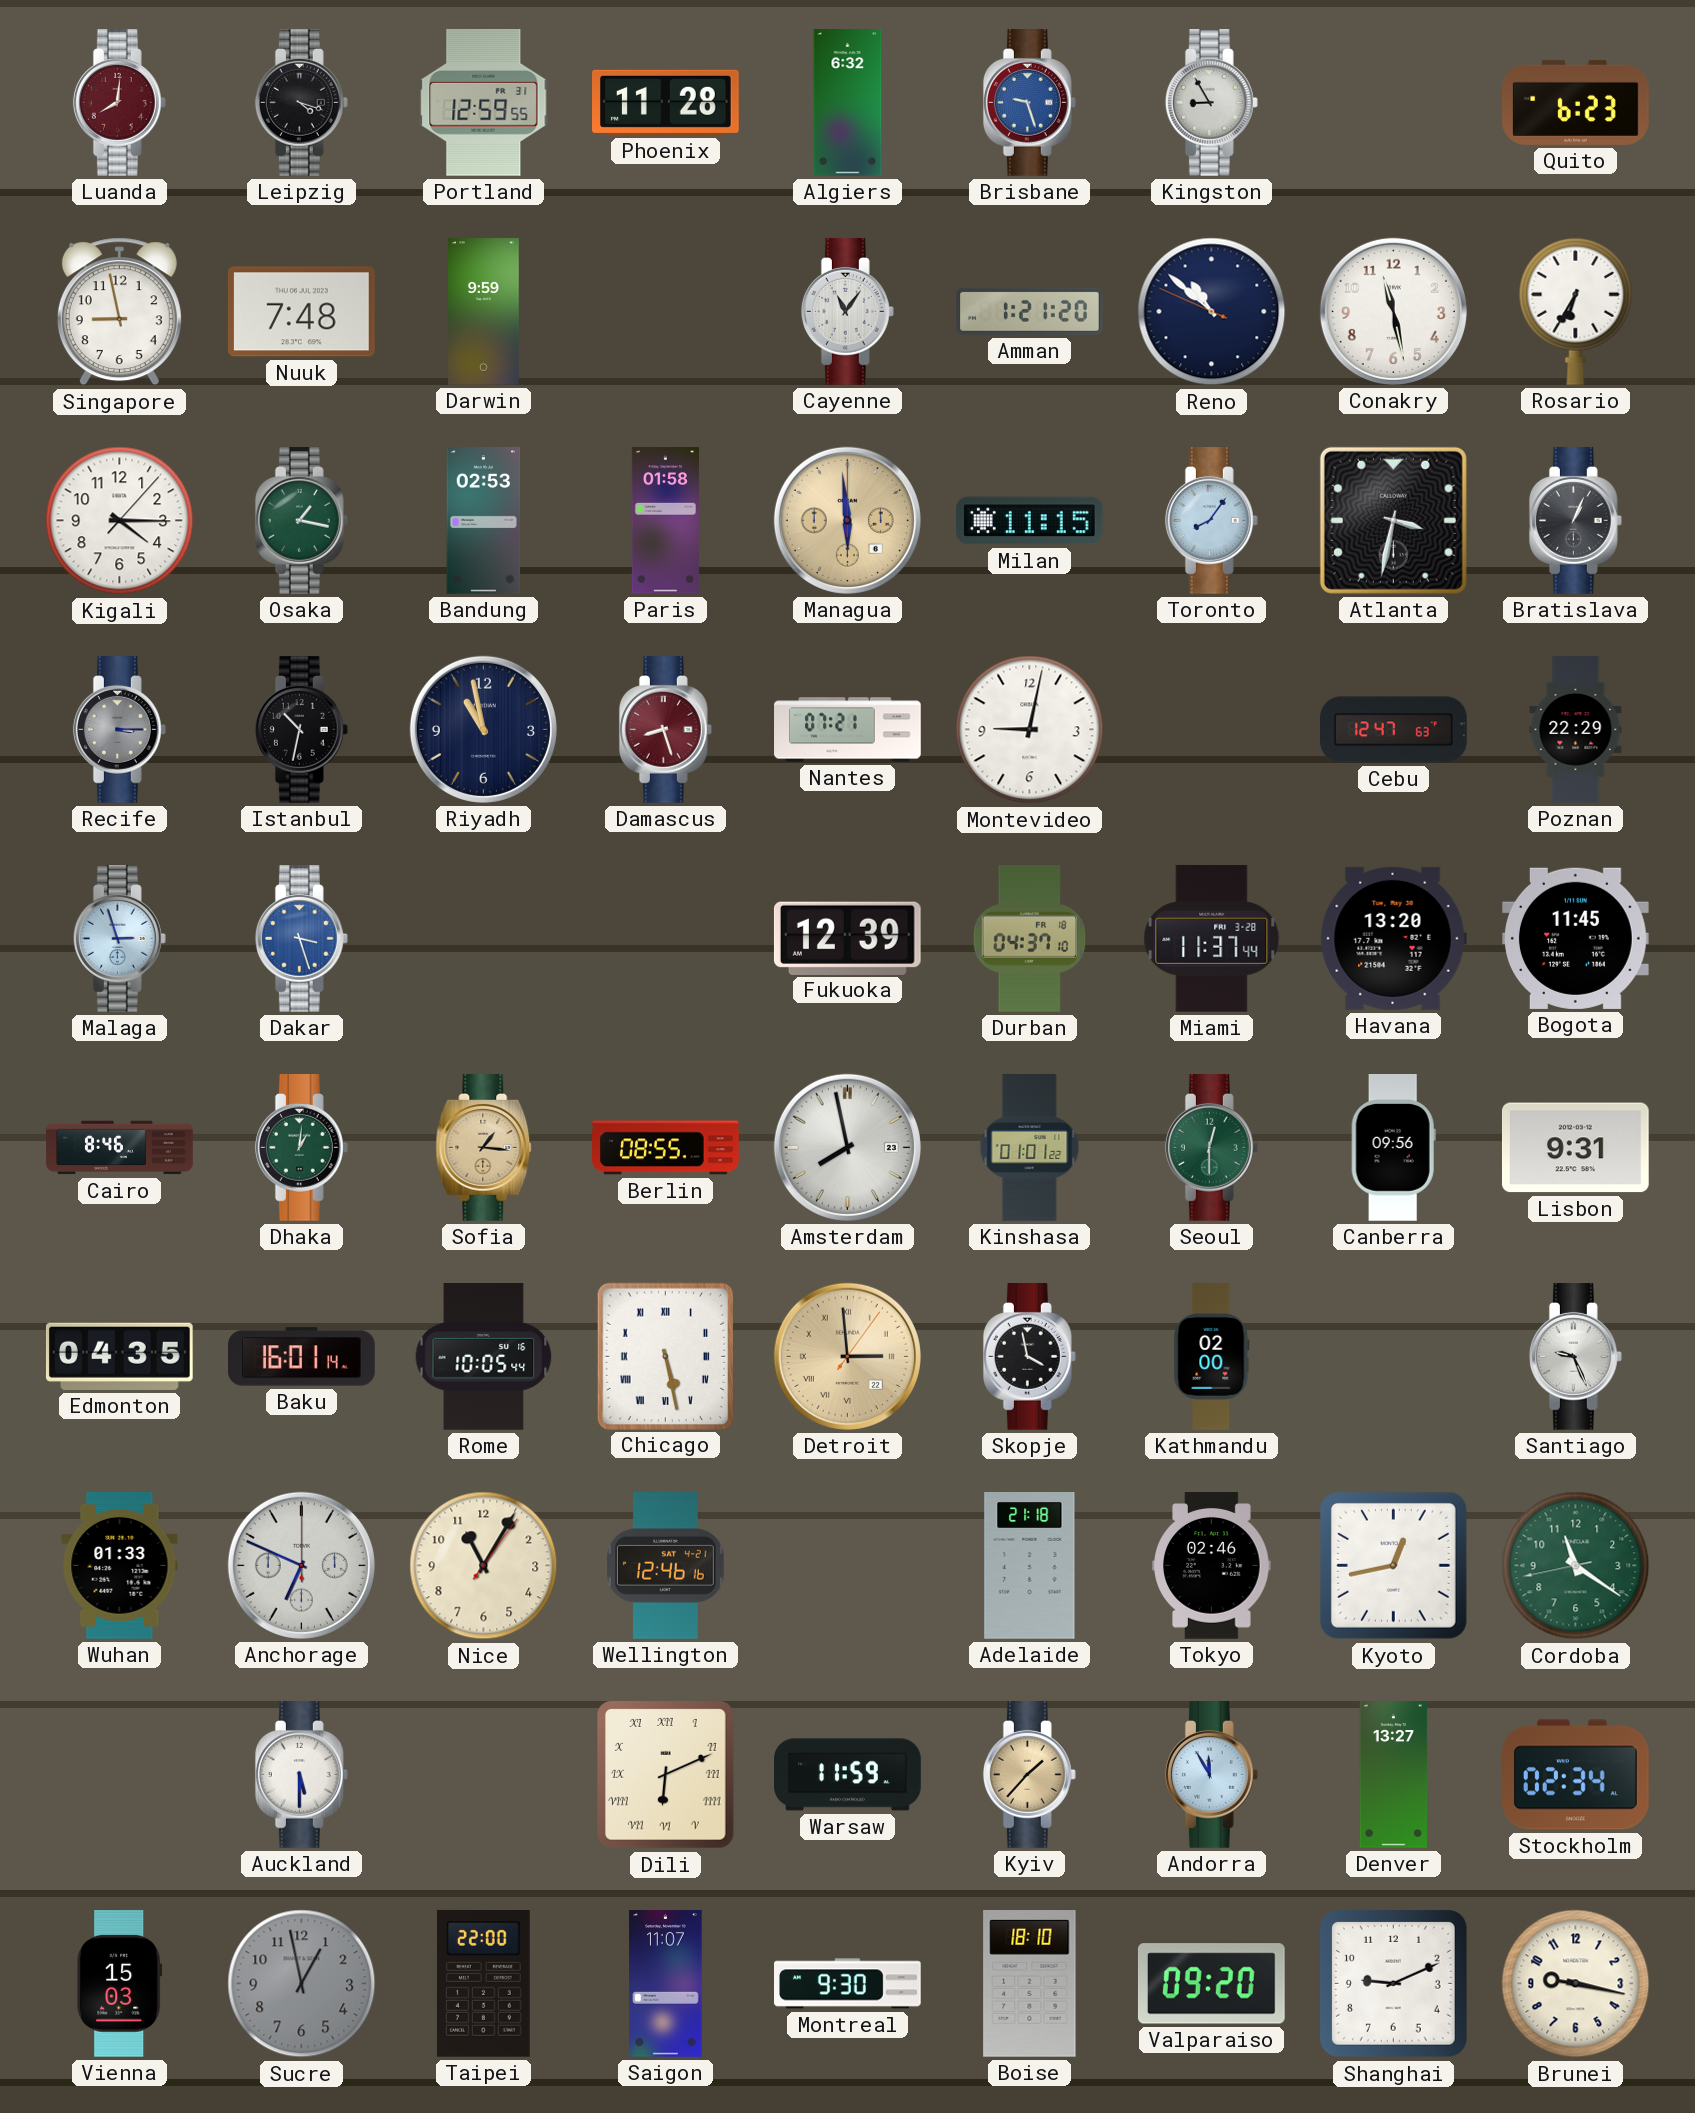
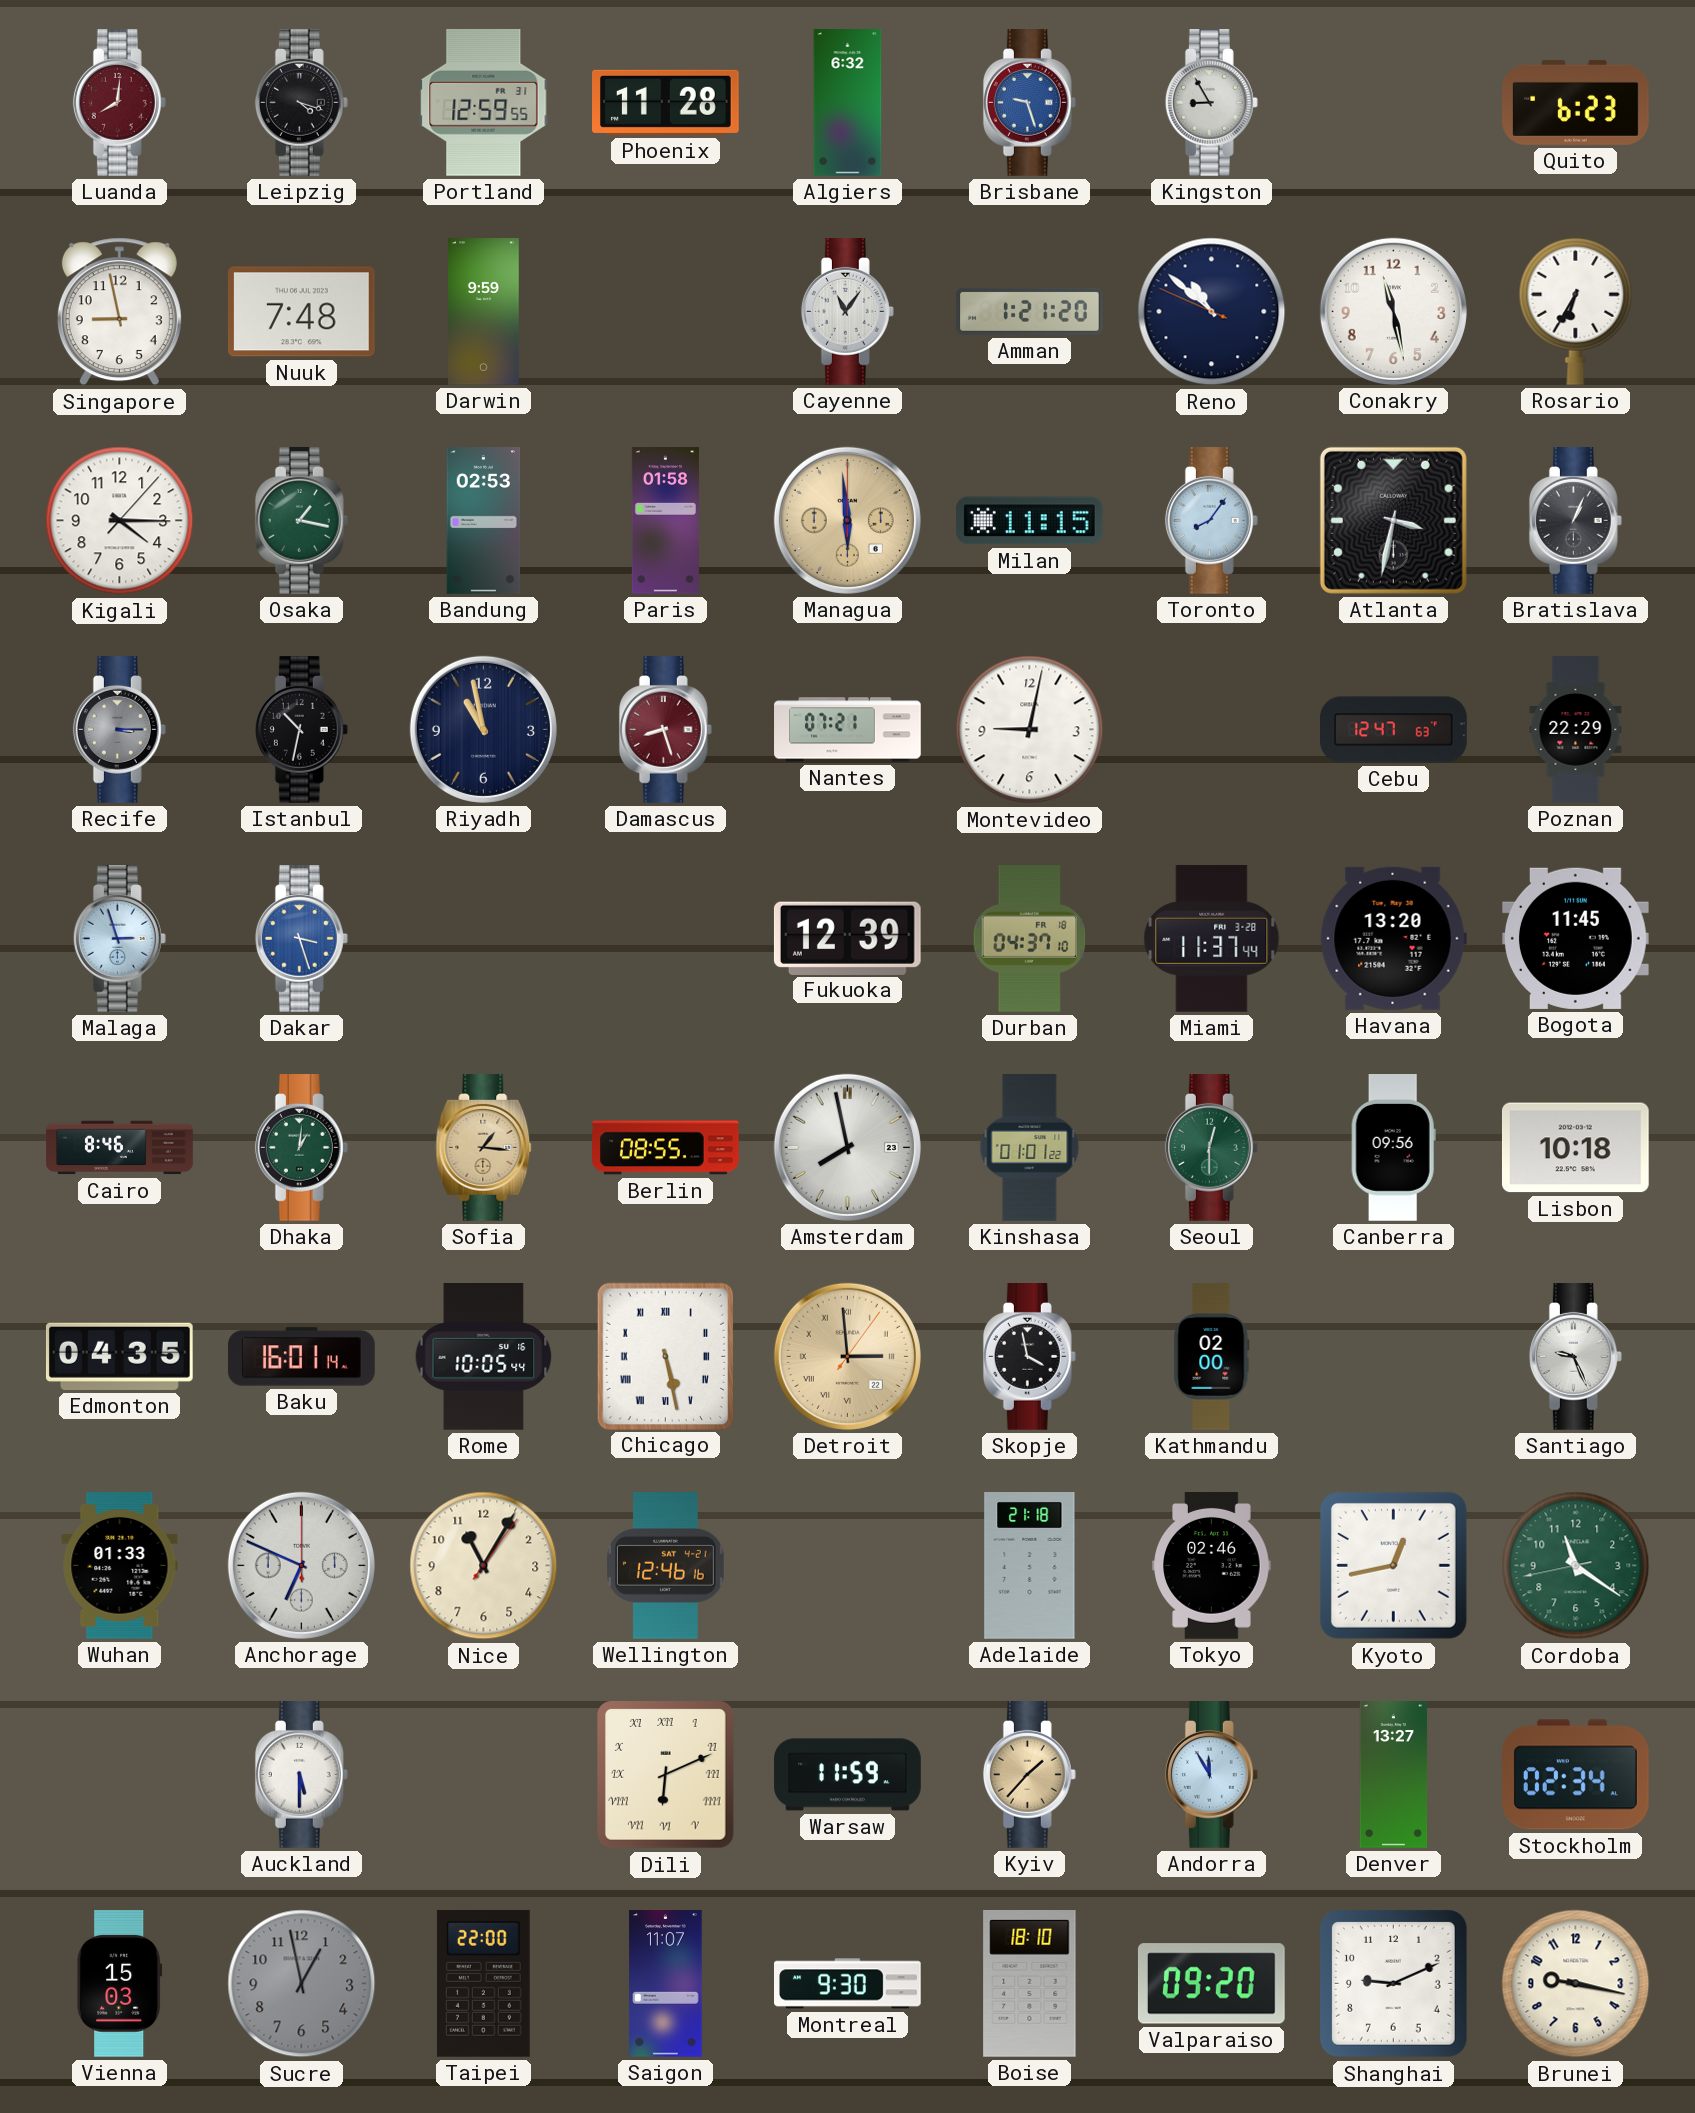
Lisbon: 9:31 -> 10:18
